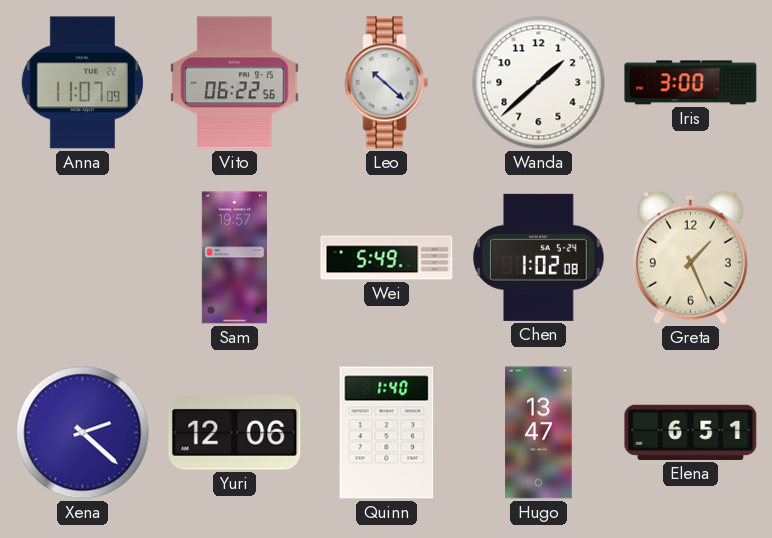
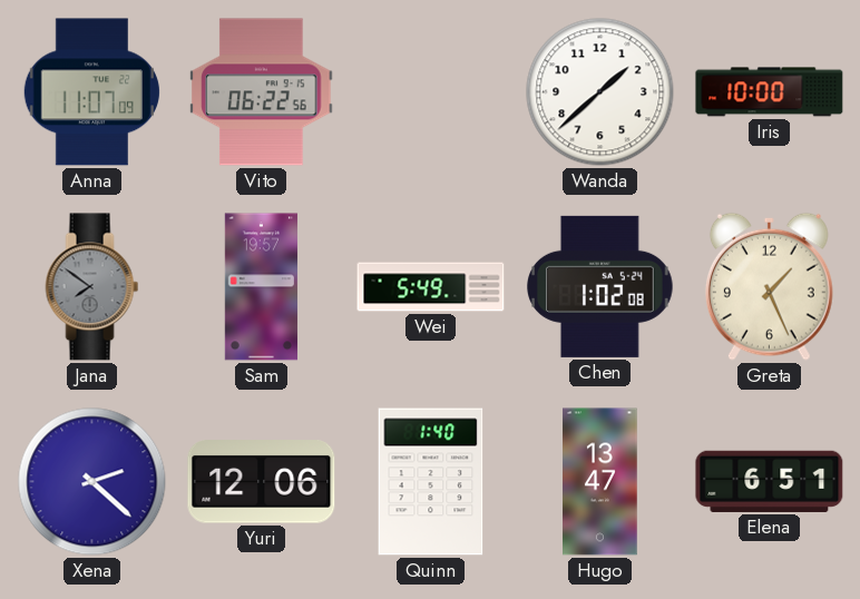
Leo: 10:22 -> none
Iris: 3:00 -> 10:00
Jana: none -> 7:51
